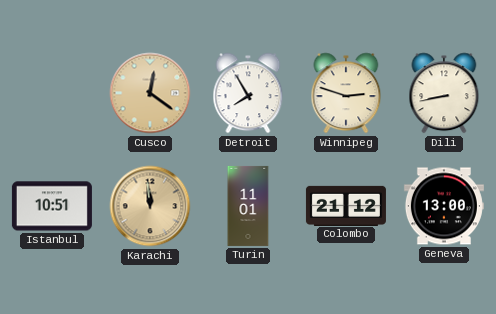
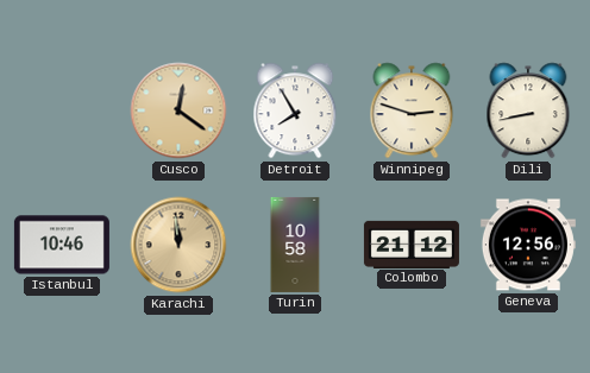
Istanbul: 10:51 -> 10:46
Turin: 11:01 -> 10:58
Geneva: 13:00 -> 12:56
